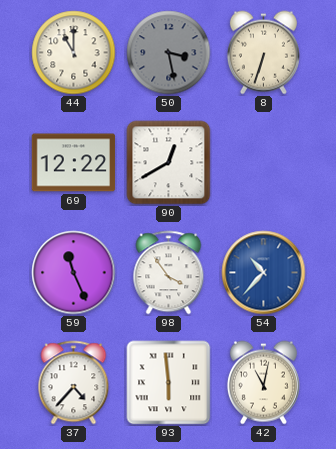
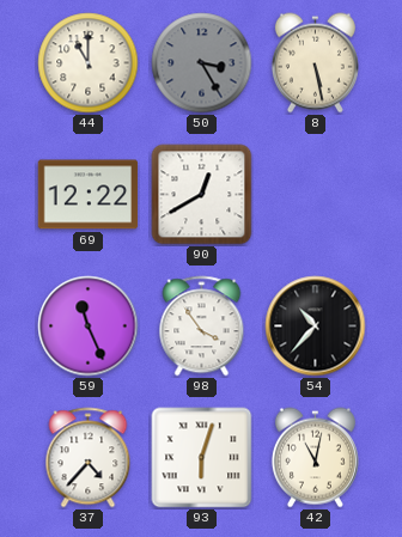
50: 3:28 -> 3:25
8: 6:33 -> 5:28
54 dial: blue -> black
93: 5:59 -> 6:03
